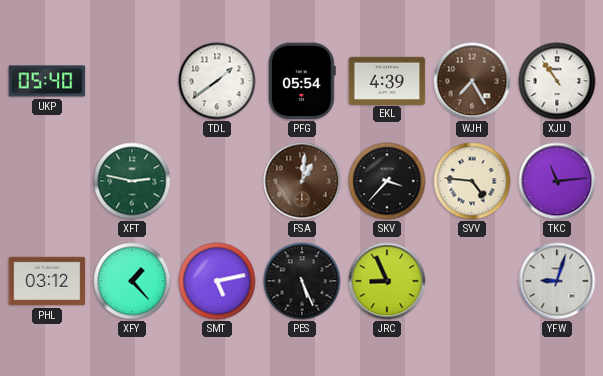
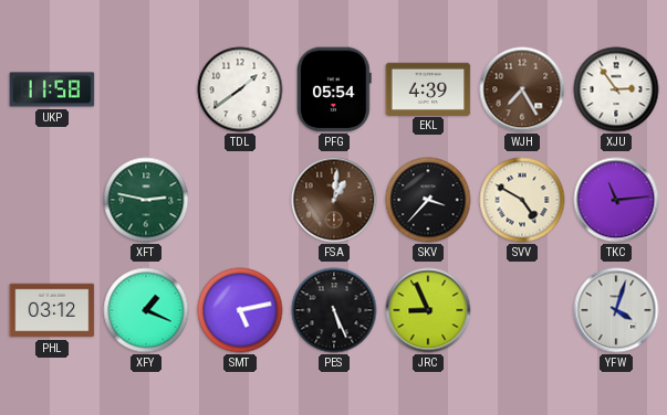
UKP: 05:40 -> 11:58
XJU: 10:54 -> 2:54
SVV: 4:46 -> 4:50
XFY: 1:23 -> 1:19
YFW: 9:03 -> 4:03
